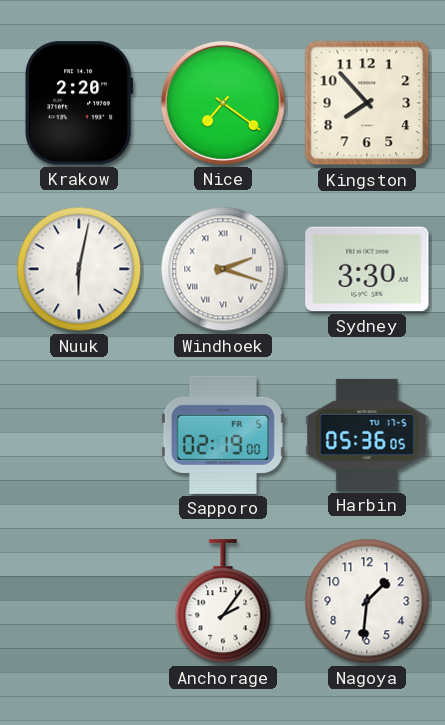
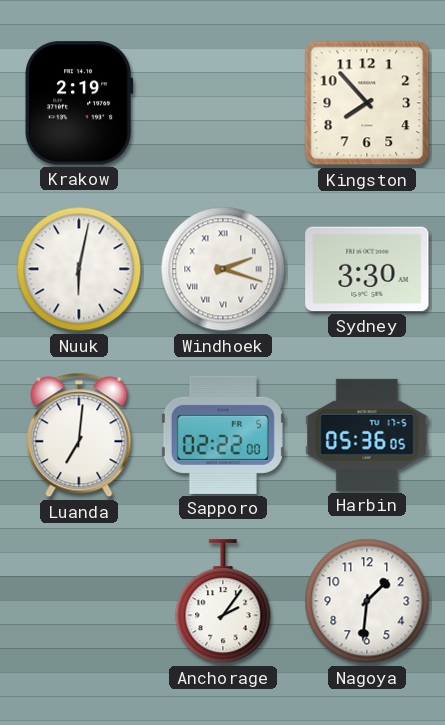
Krakow: 2:20 -> 2:19
Nice: 7:21 -> none
Luanda: none -> 7:01
Sapporo: 02:19 -> 02:22
